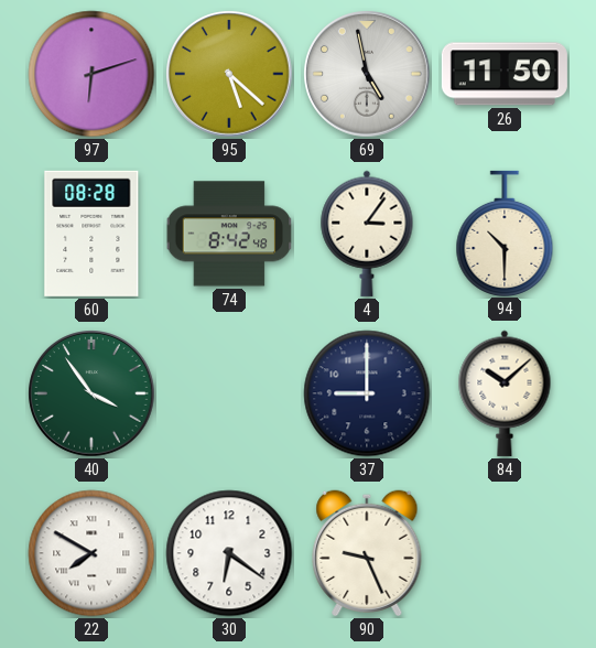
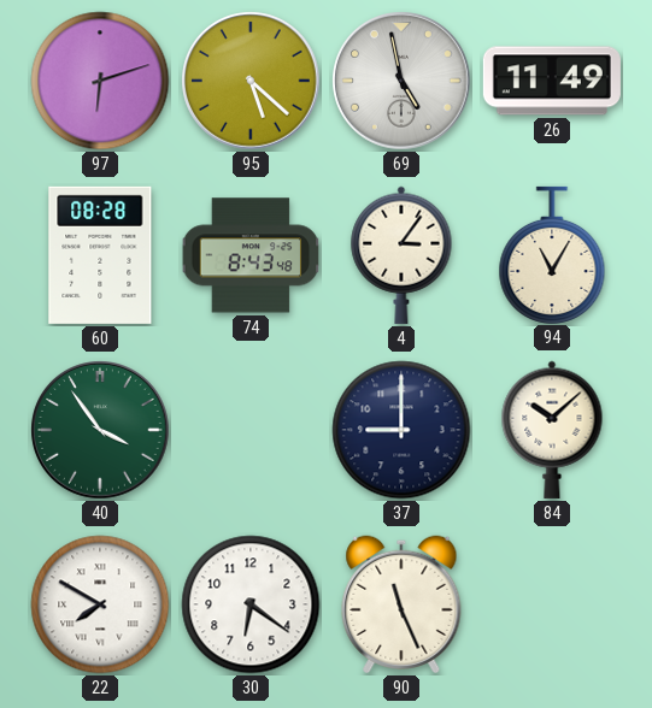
26: 11:50 -> 11:49
74: 8:42 -> 8:43
94: 10:30 -> 11:05
90: 9:26 -> 11:26
